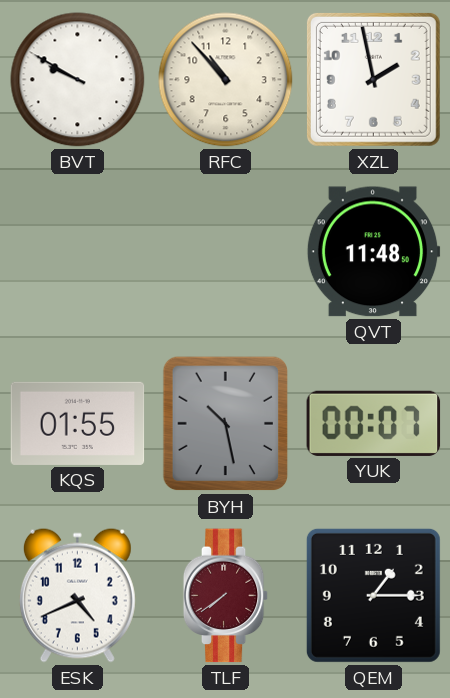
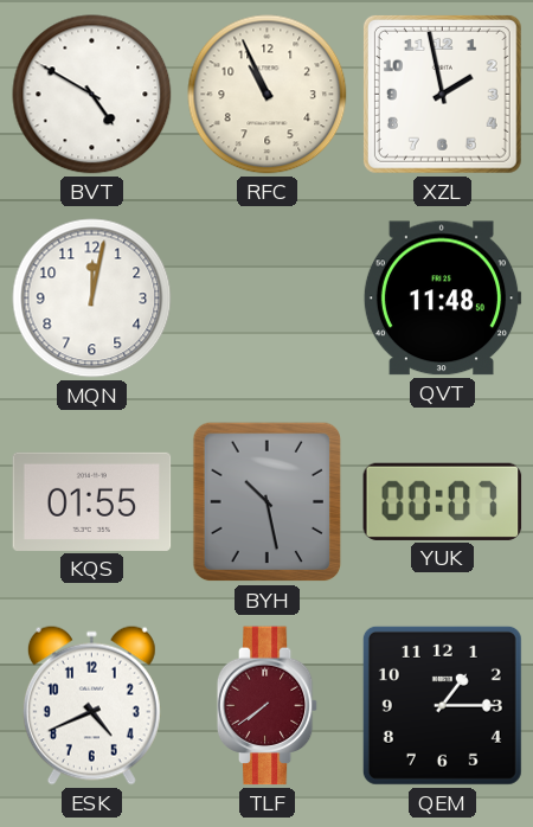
BVT: 9:50 -> 4:50
RFC: 10:53 -> 10:56
MQN: none -> 12:02
